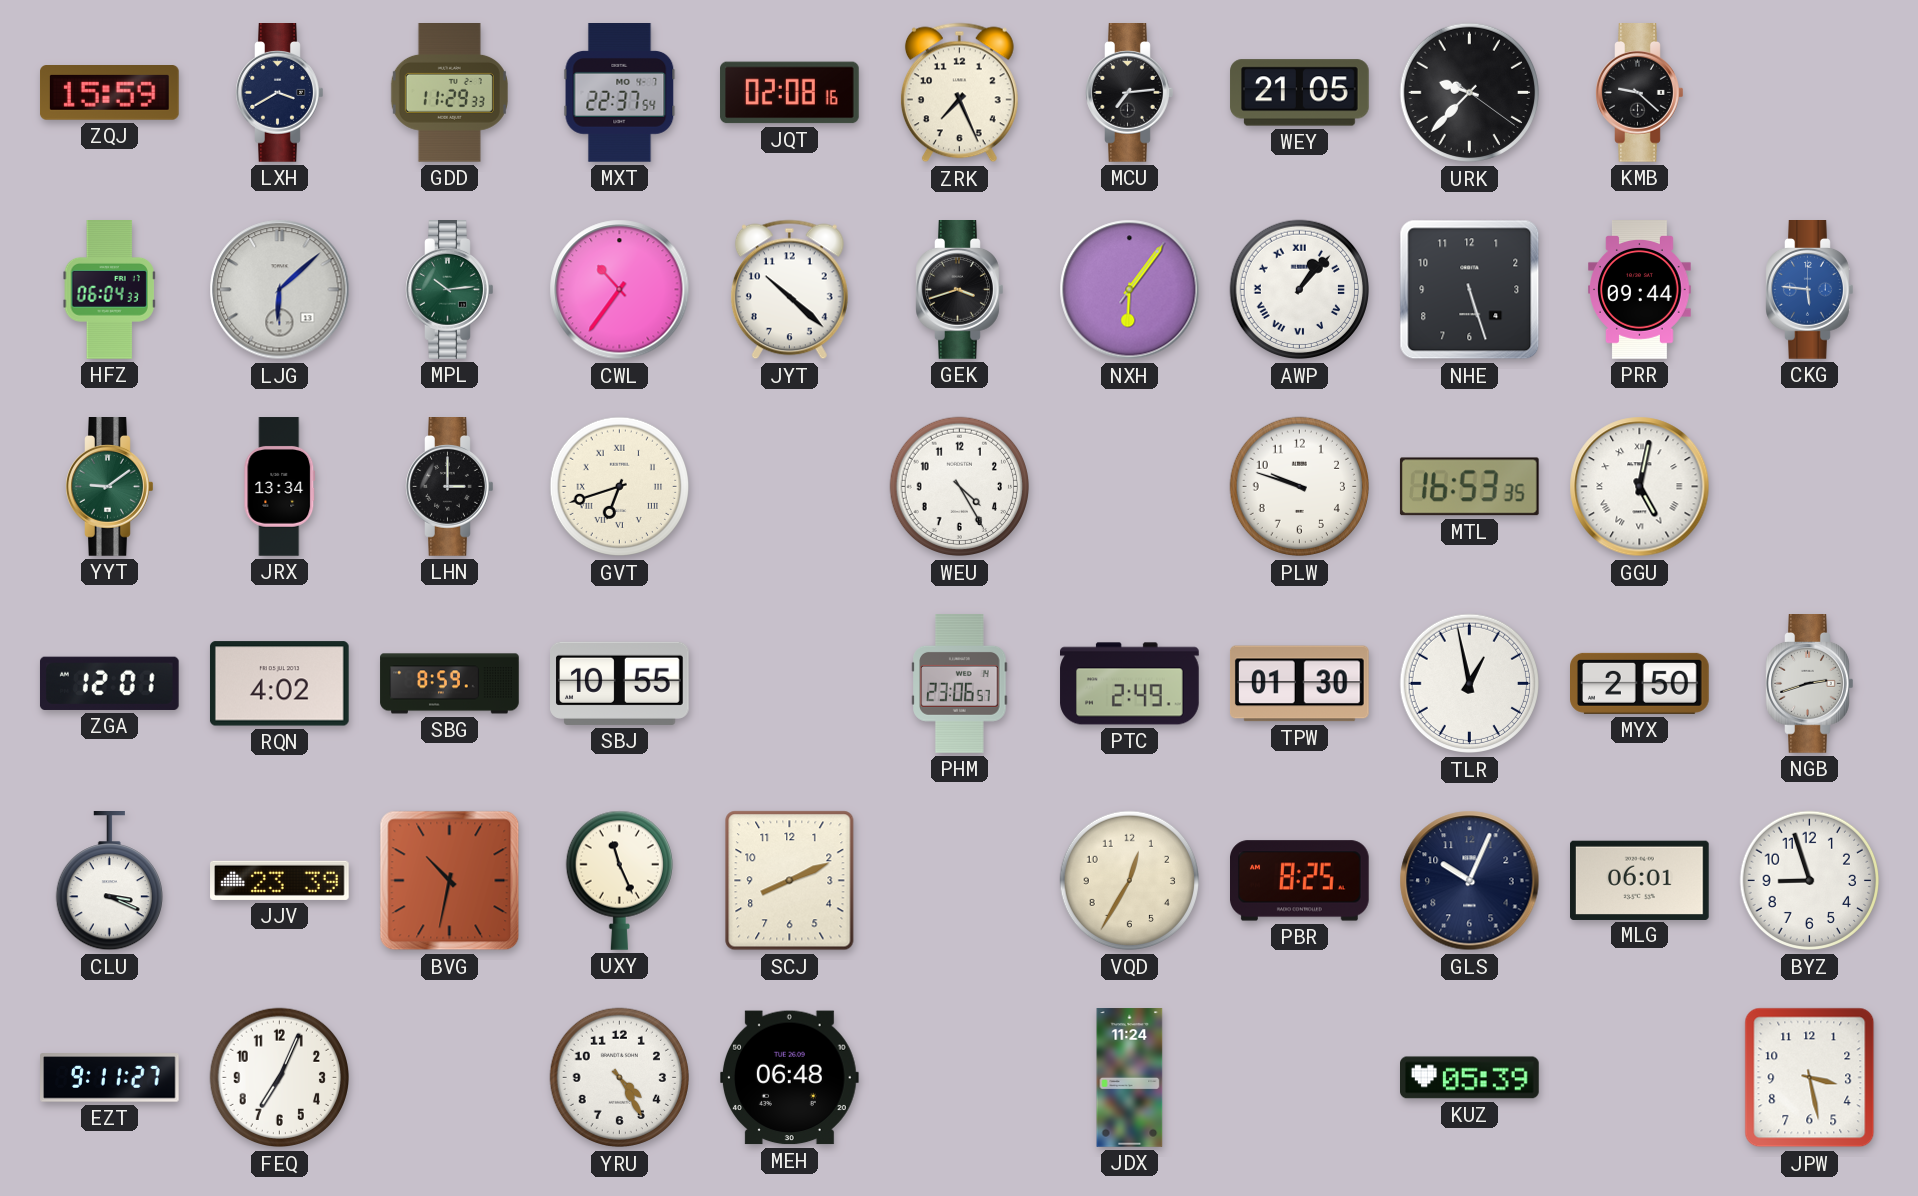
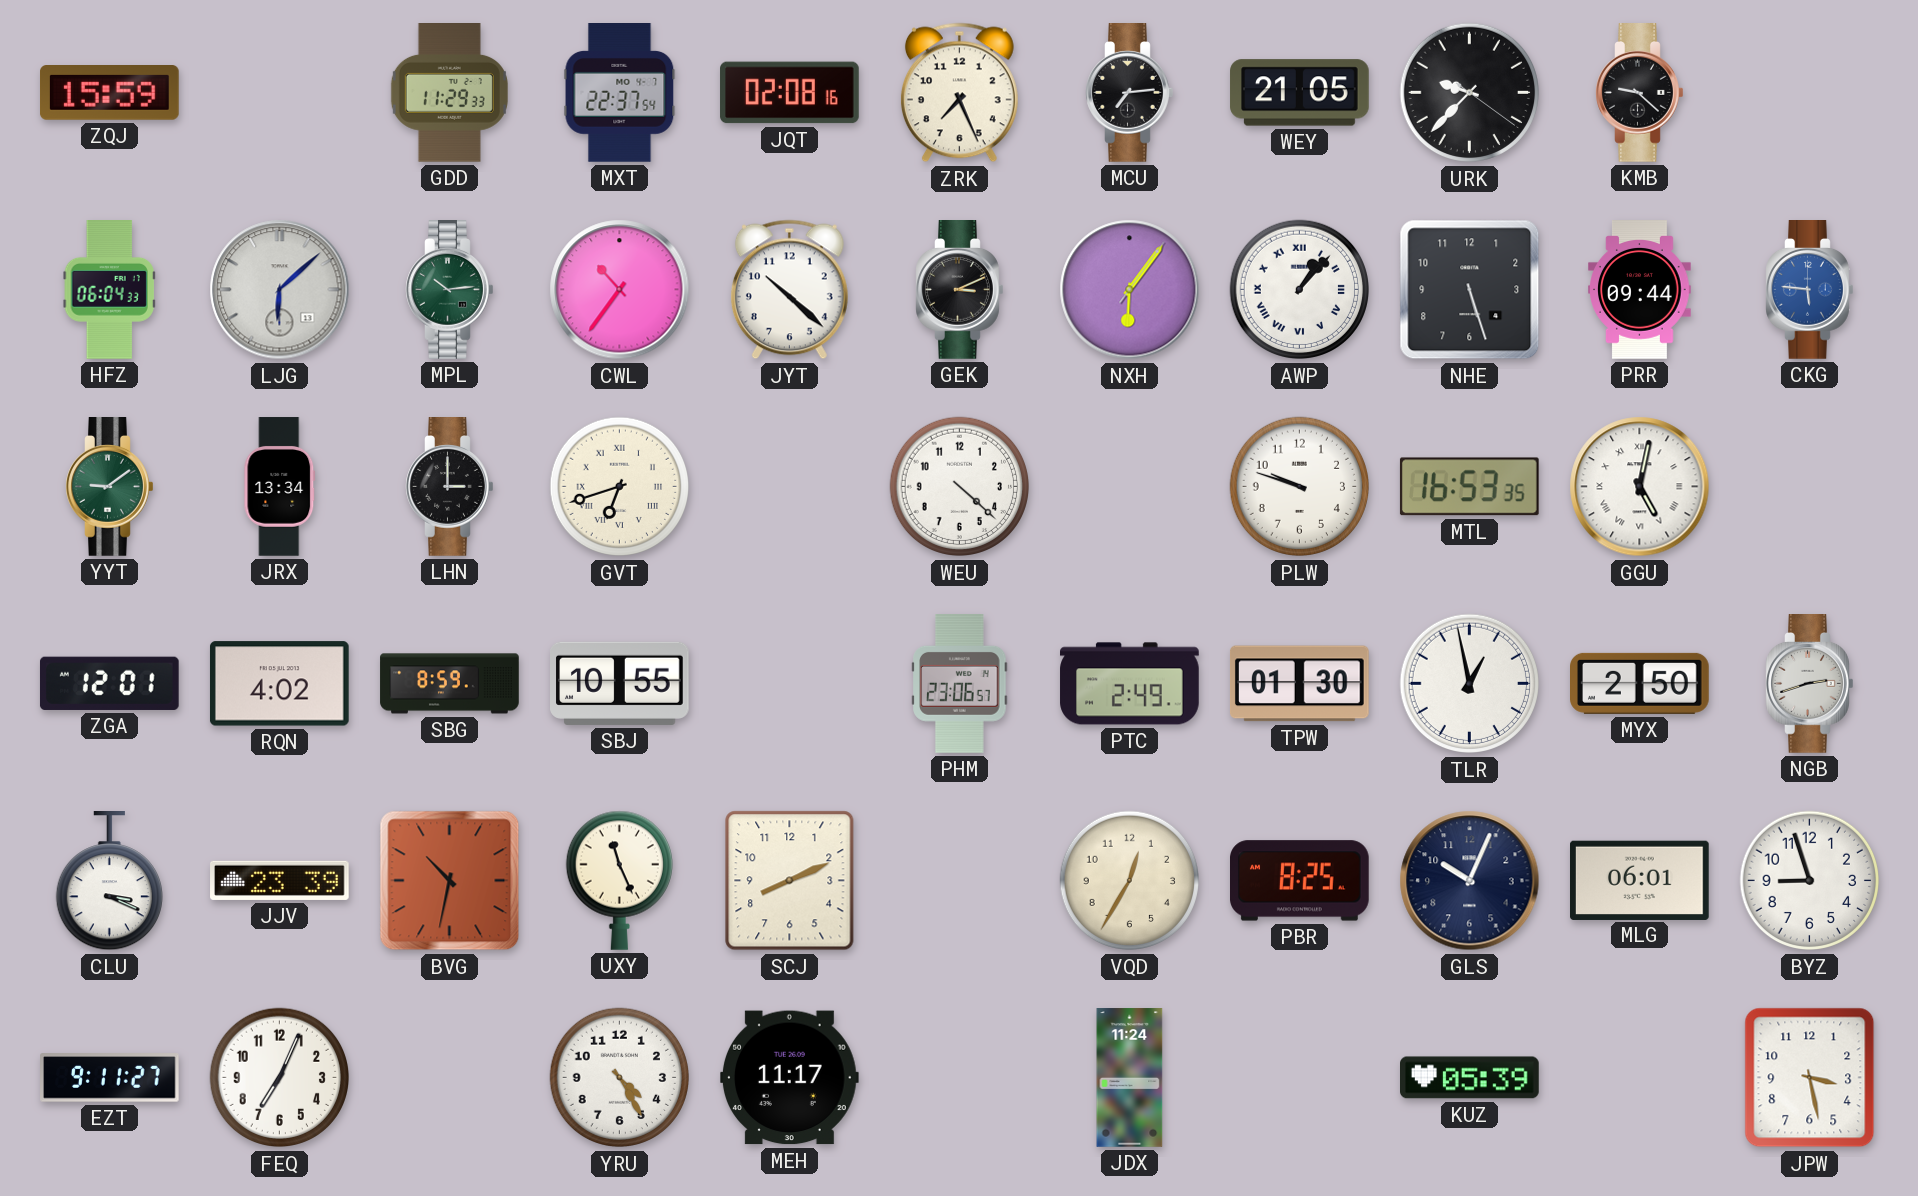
LXH: 3:40 -> none
GEK: 3:42 -> 3:11
WEU: 4:25 -> 4:22
MEH: 06:48 -> 11:17
